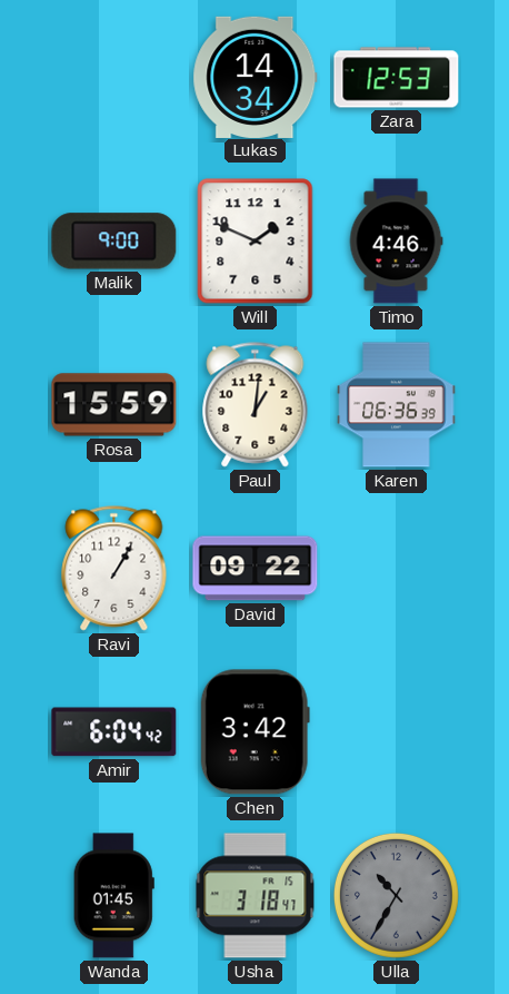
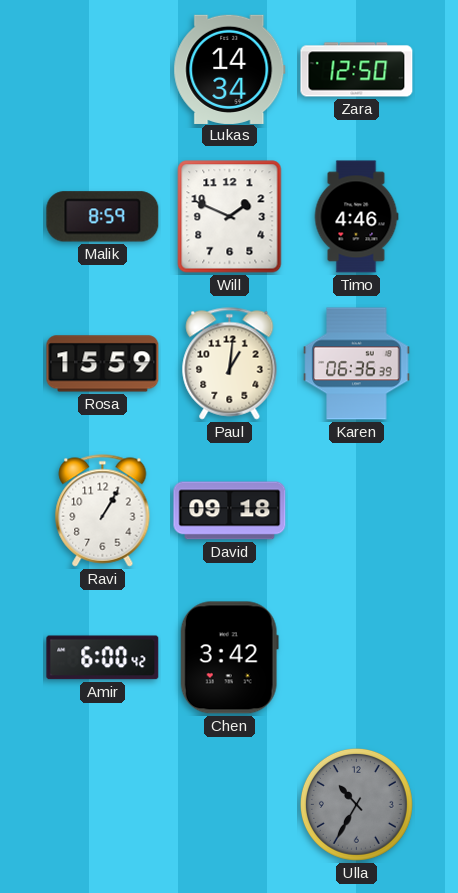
Zara: 12:53 -> 12:50
Malik: 9:00 -> 8:59
David: 09:22 -> 09:18
Amir: 6:04 -> 6:00
Wanda: 01:45 -> none
Usha: 3:18 -> none
